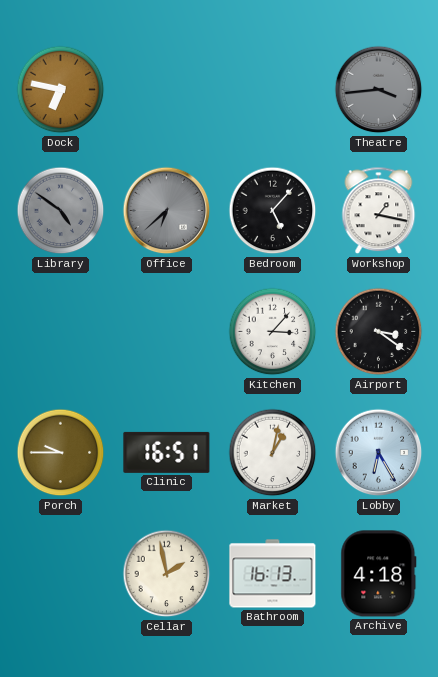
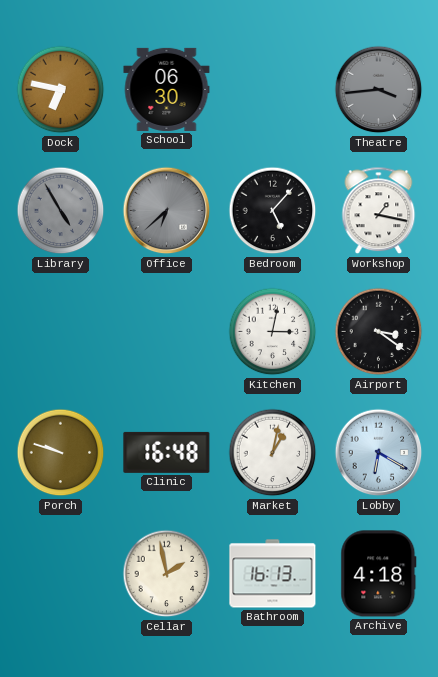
School: none -> 06:30
Library: 4:51 -> 4:55
Kitchen: 3:07 -> 3:02
Porch: 9:45 -> 9:48
Clinic: 16:51 -> 16:48
Lobby: 6:25 -> 6:20
